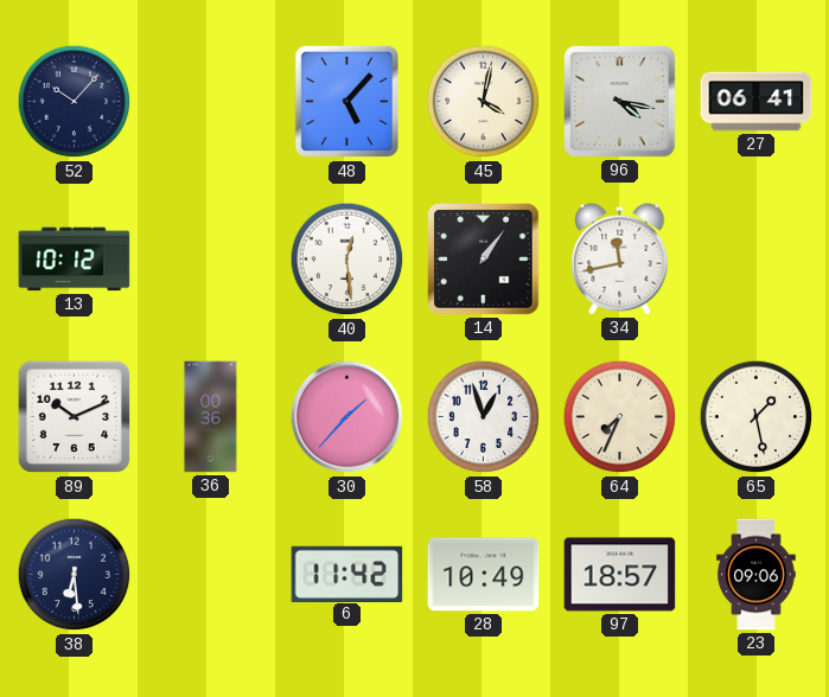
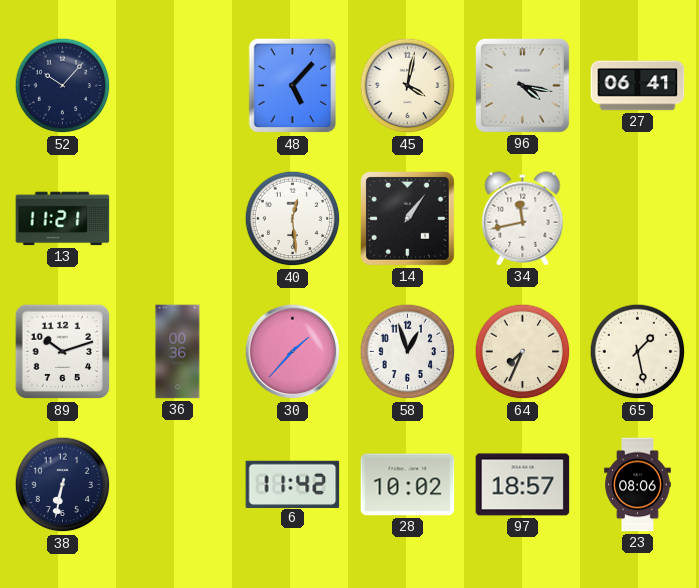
13: 10:12 -> 11:21
89: 10:11 -> 10:12
38: 6:29 -> 6:32
28: 10:49 -> 10:02
23: 09:06 -> 08:06
